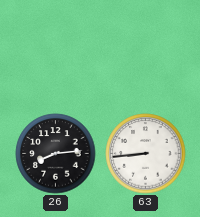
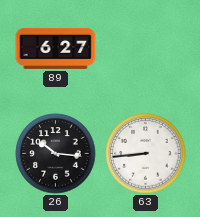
89: none -> 6:27
26: 8:14 -> 10:16
